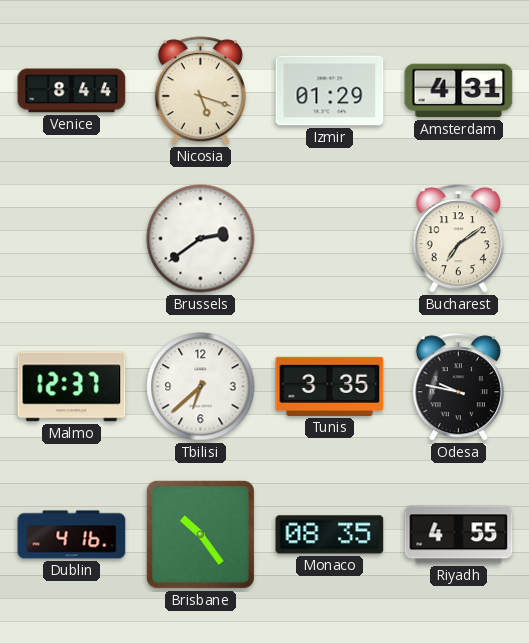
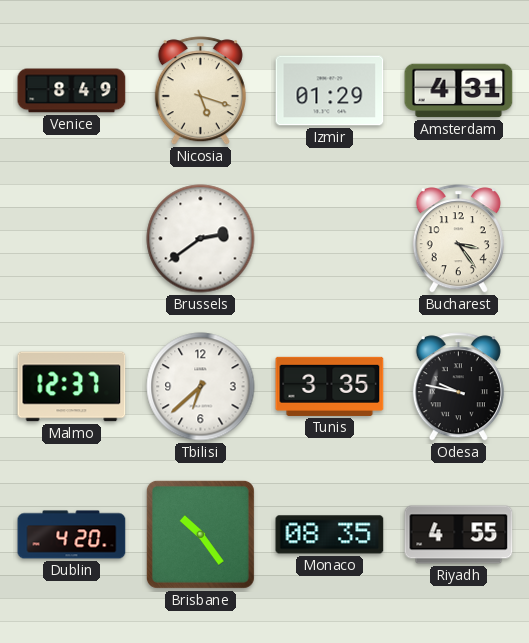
Venice: 8:44 -> 8:49
Bucharest: 7:09 -> 3:24
Dublin: 4:16 -> 4:20
